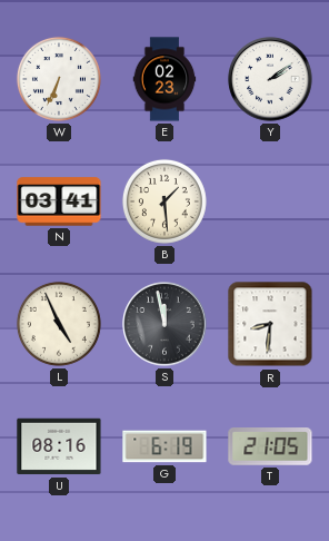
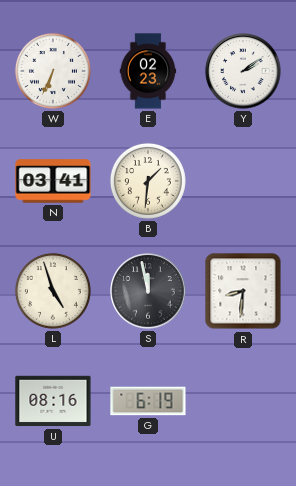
B: 1:29 -> 1:31
L: 4:56 -> 4:57
T: 21:05 -> none
